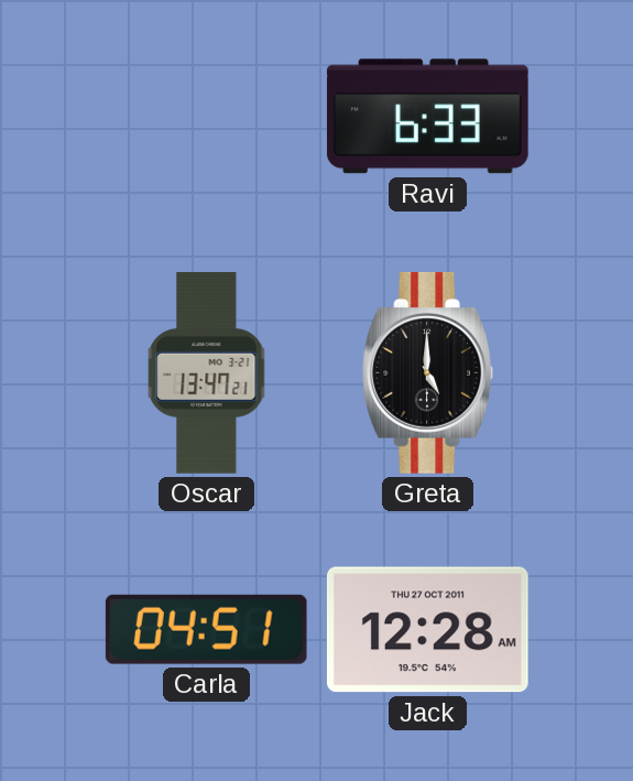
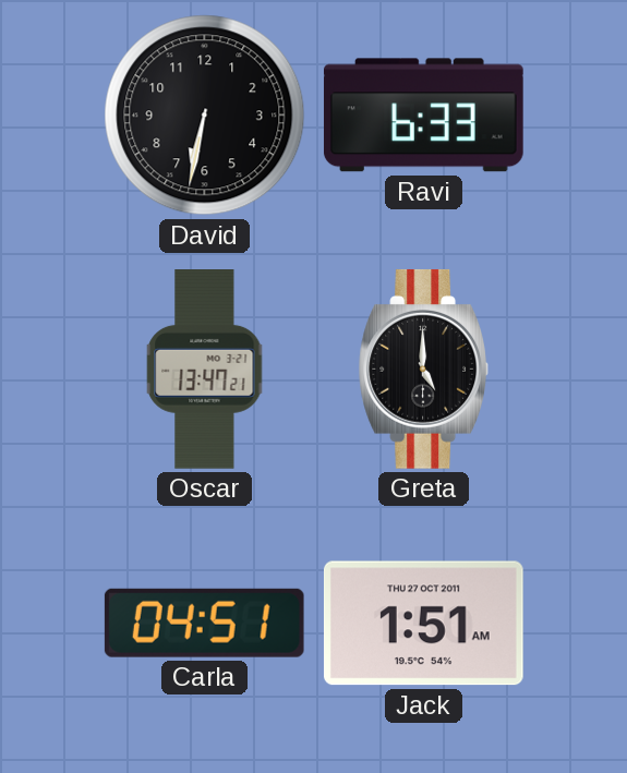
David: none -> 6:32
Jack: 12:28 -> 1:51
